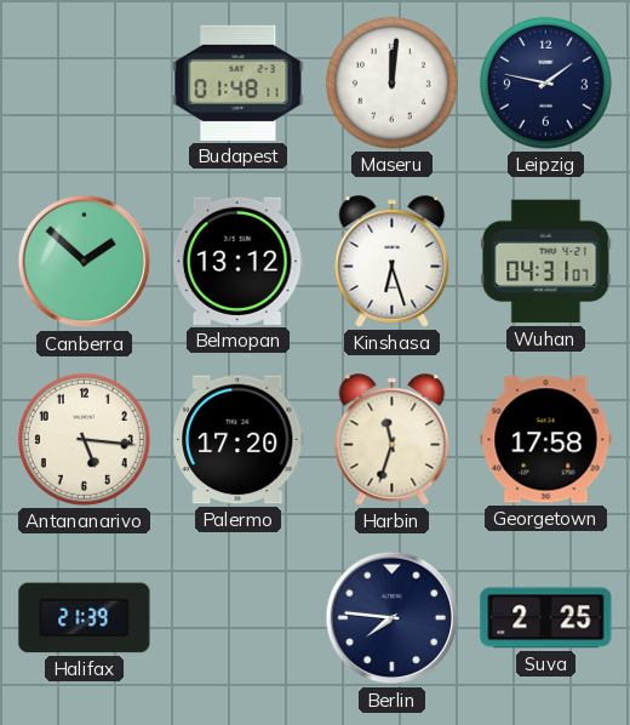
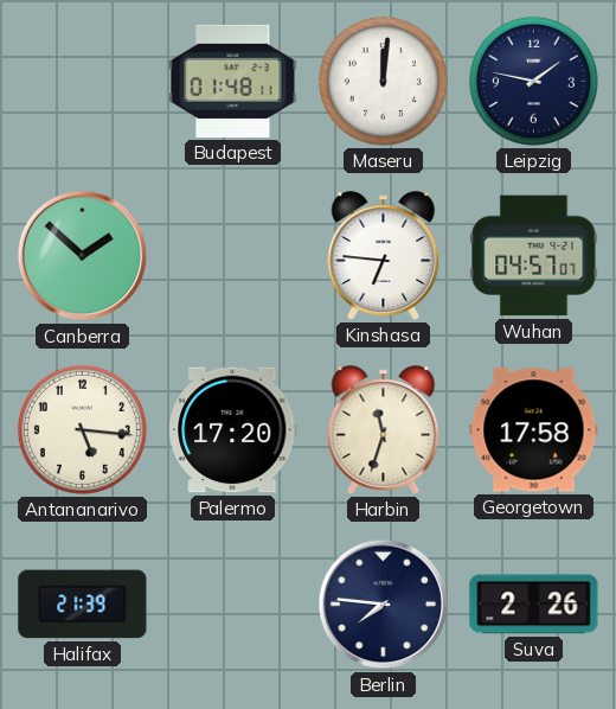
Belmopan: 13:12 -> none
Kinshasa: 6:27 -> 6:46
Wuhan: 04:31 -> 04:57
Suva: 2:25 -> 2:26
